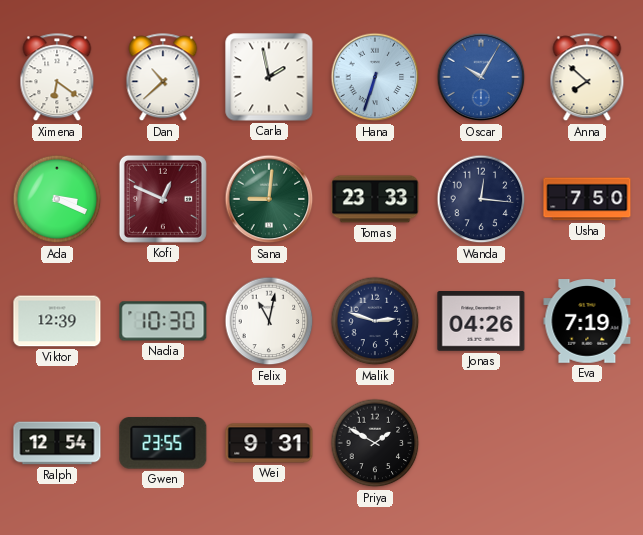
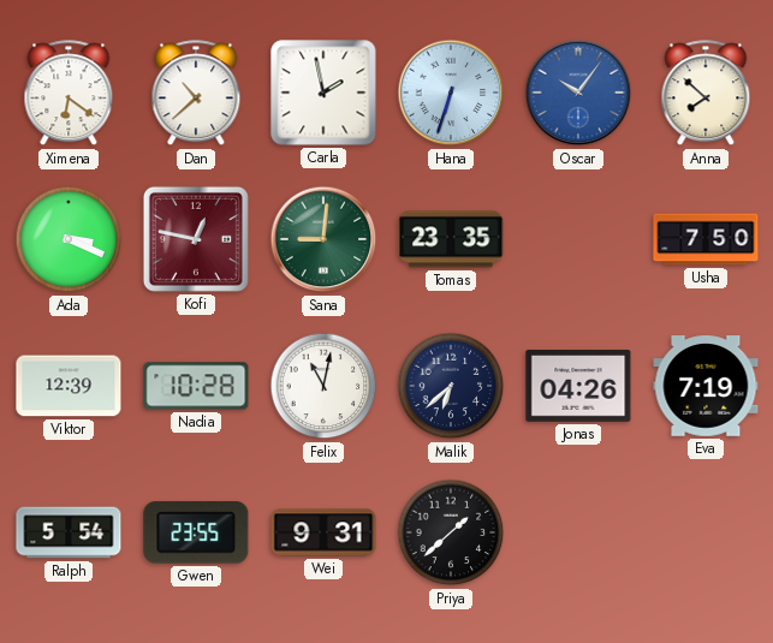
Oscar: 10:05 -> 10:06
Kofi: 12:49 -> 12:47
Tomas: 23:33 -> 23:35
Wanda: 12:16 -> none
Nadia: 10:30 -> 10:28
Malik: 2:48 -> 6:38
Ralph: 12:54 -> 5:54
Priya: 1:50 -> 1:38
